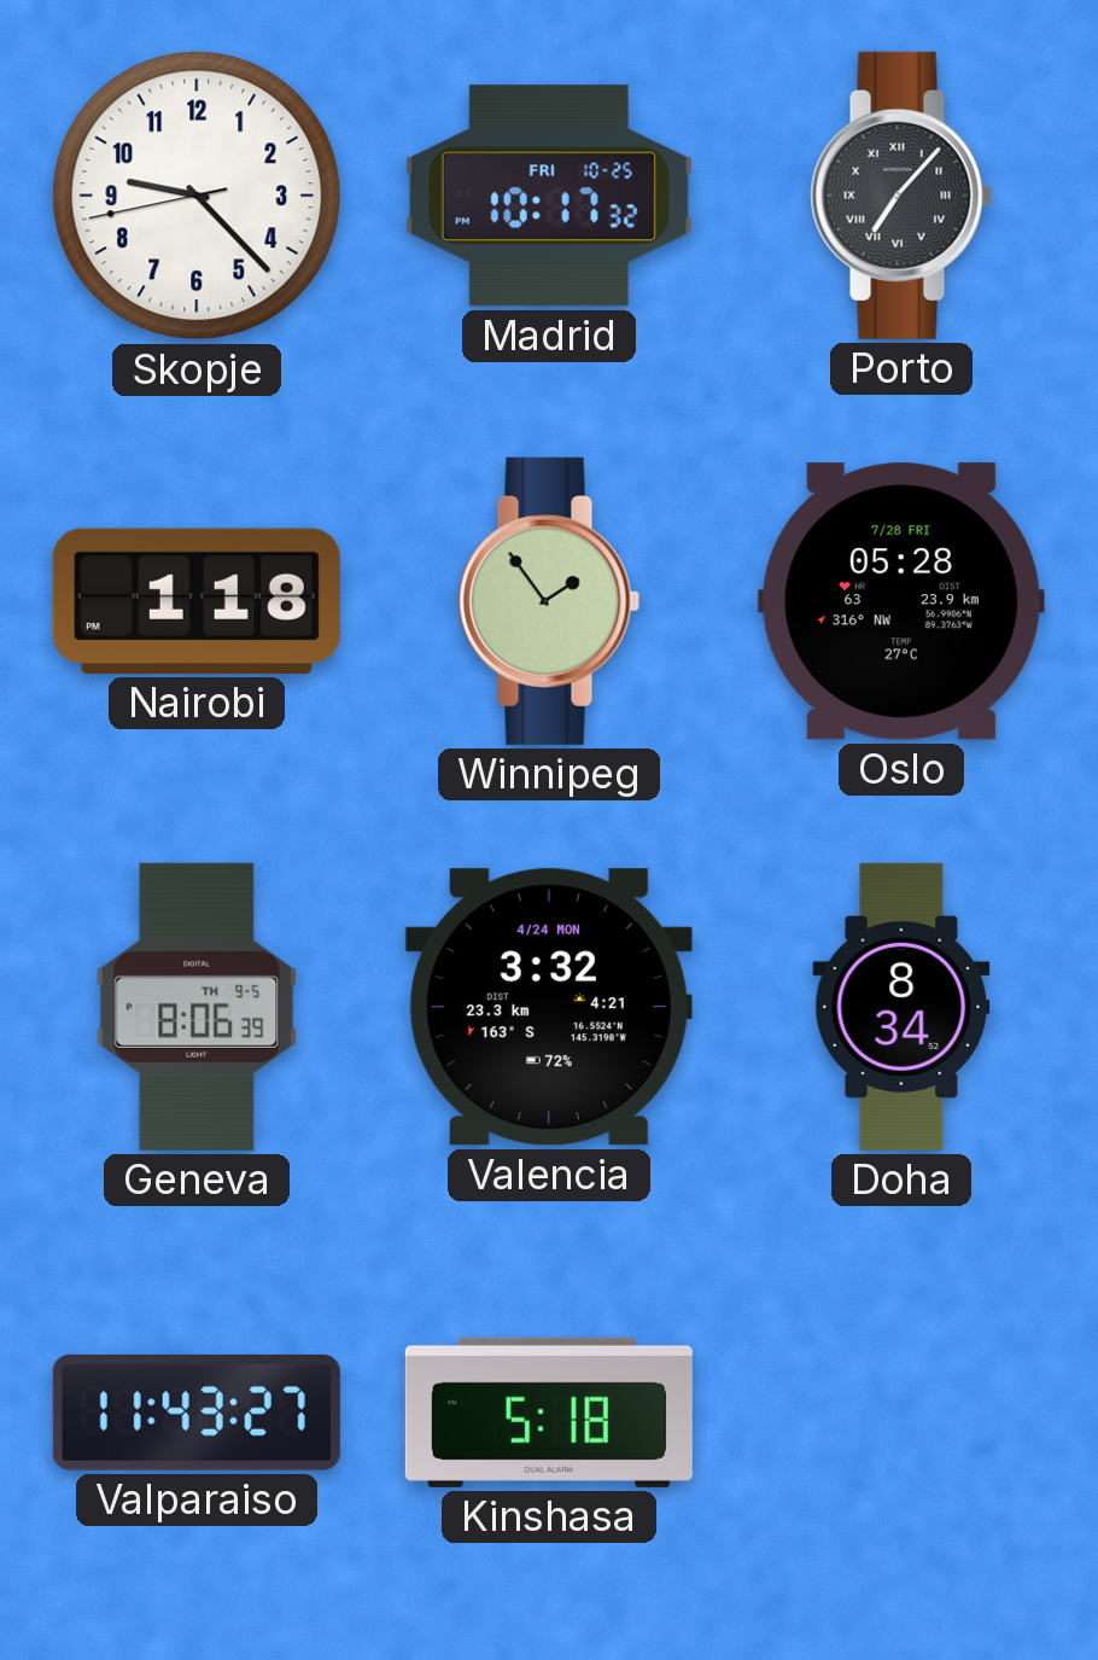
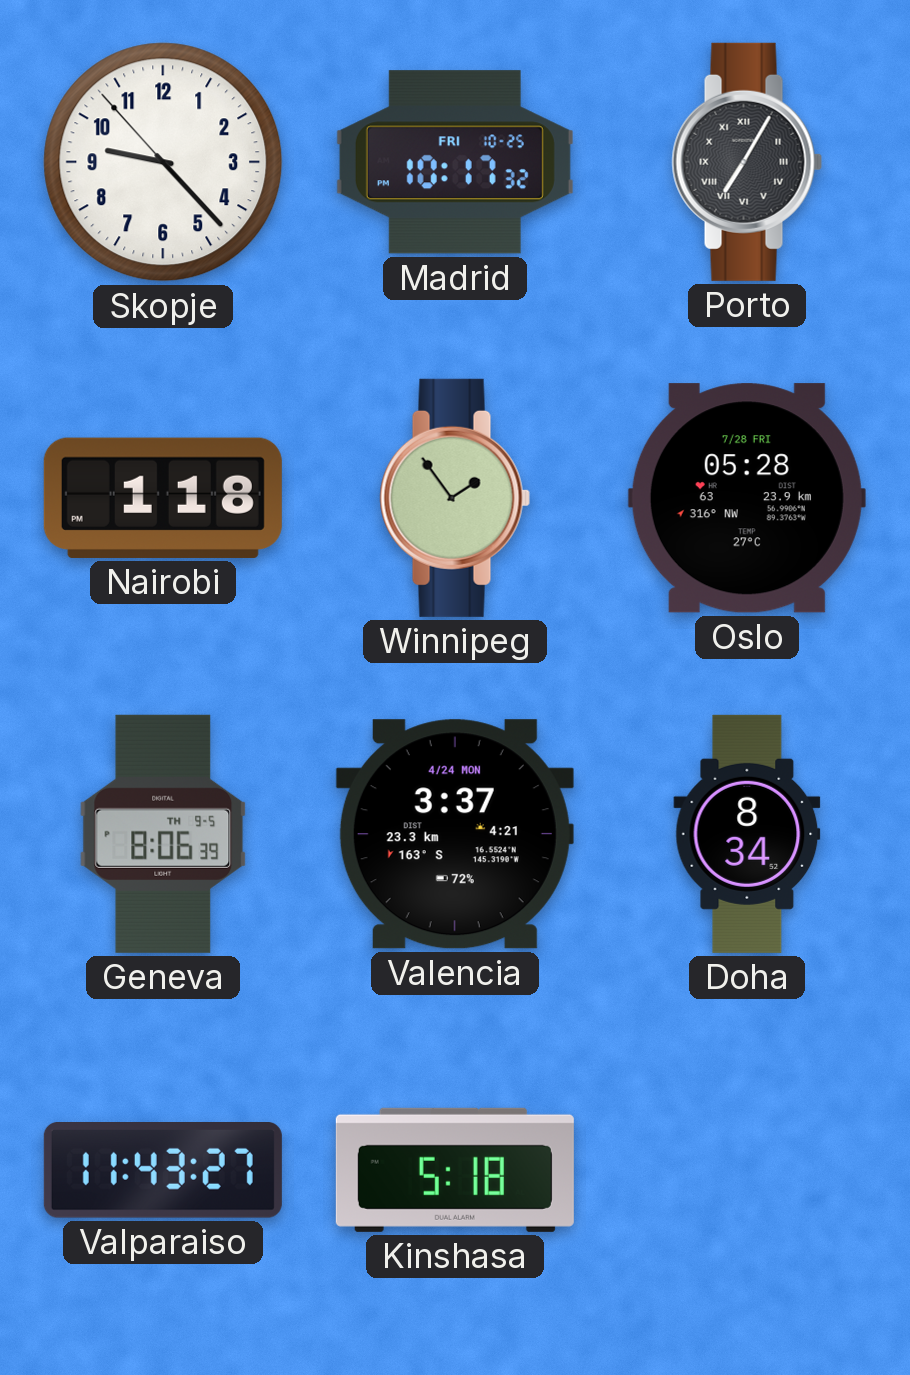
Skopje: 9:22:43 -> 9:22:53
Porto: 7:07 -> 7:05
Valencia: 3:32 -> 3:37
